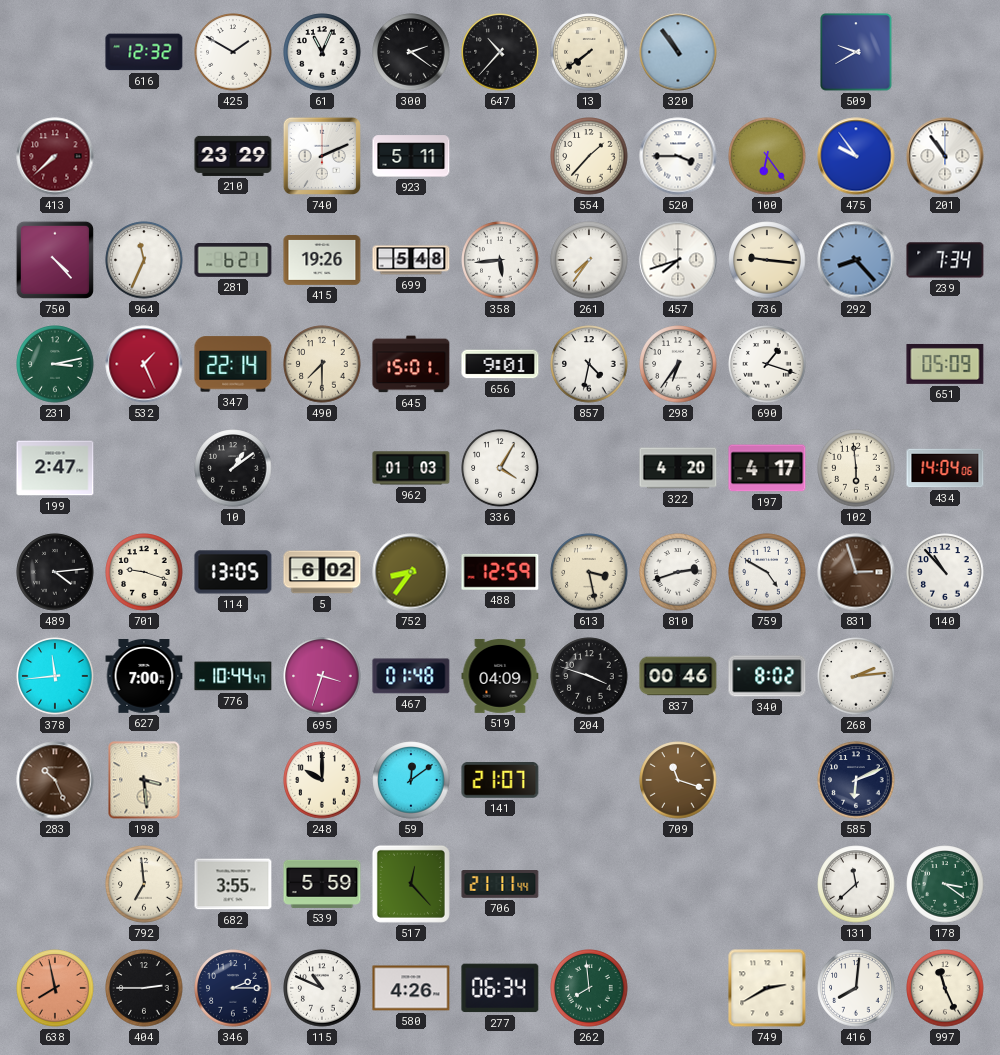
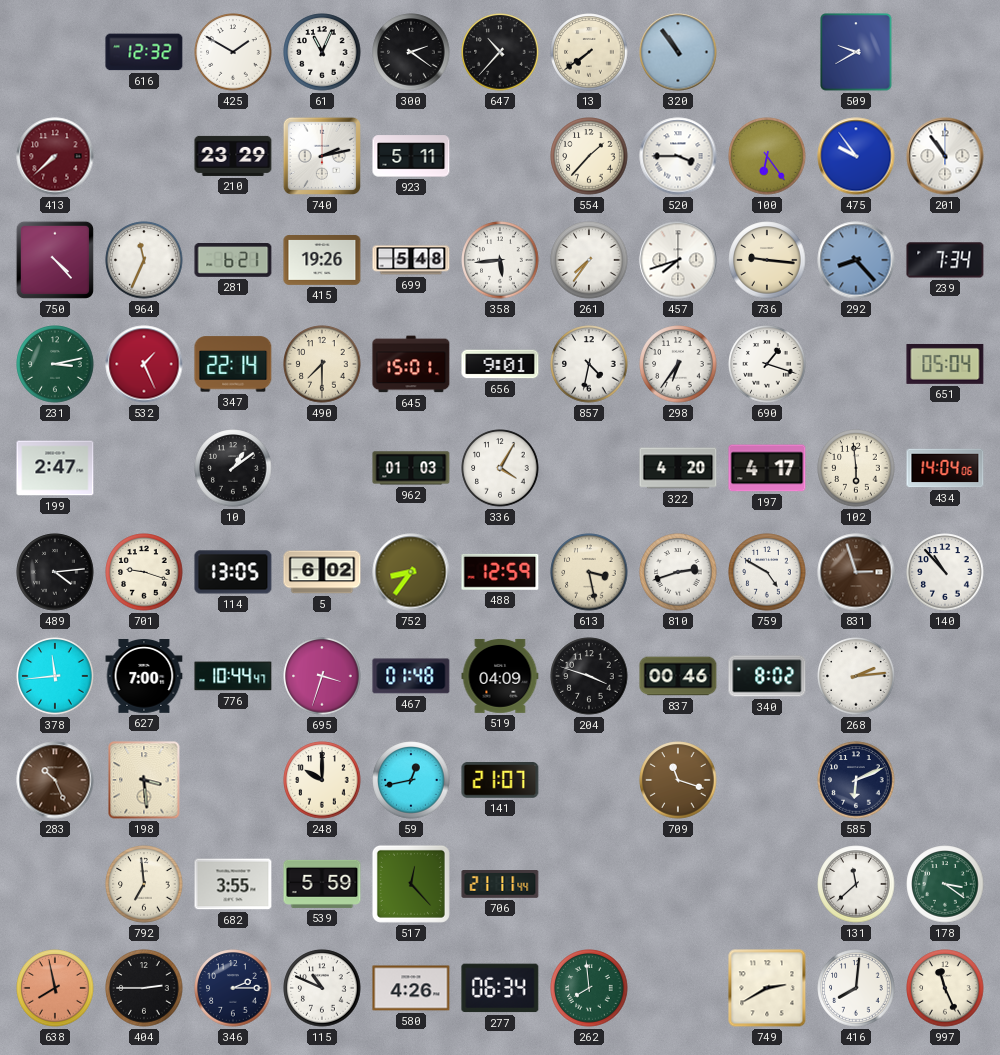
740: 2:11 -> 2:13
651: 05:09 -> 05:04
59: 12:09 -> 12:43
